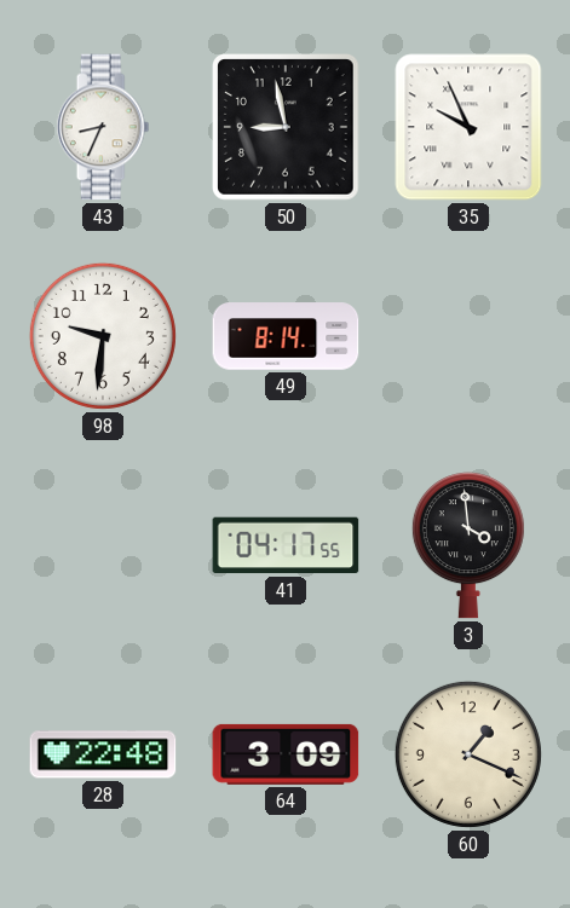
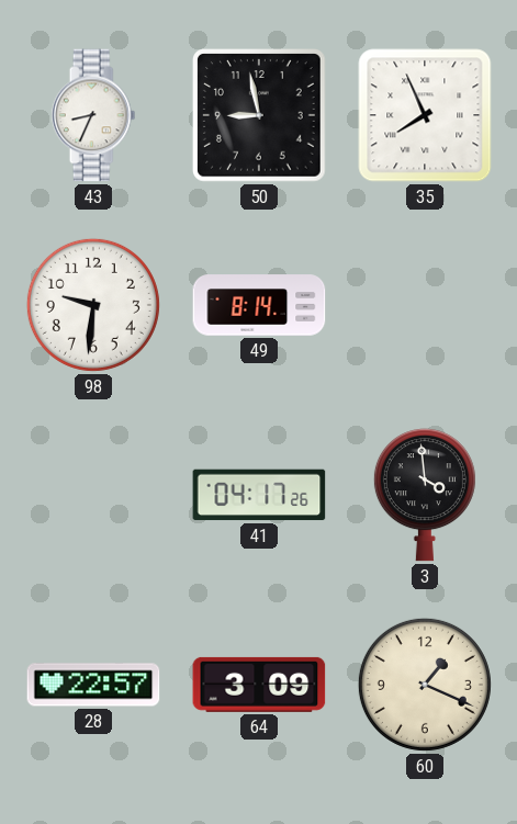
35: 9:56 -> 7:56
41: 04:17:55 -> 04:17:26
28: 22:48 -> 22:57
